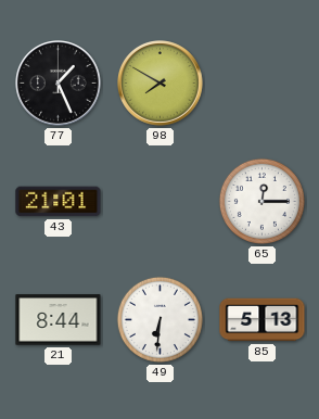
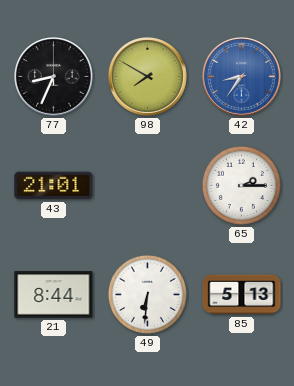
77: 1:26 -> 8:34
42: none -> 8:36
65: 12:15 -> 2:15
